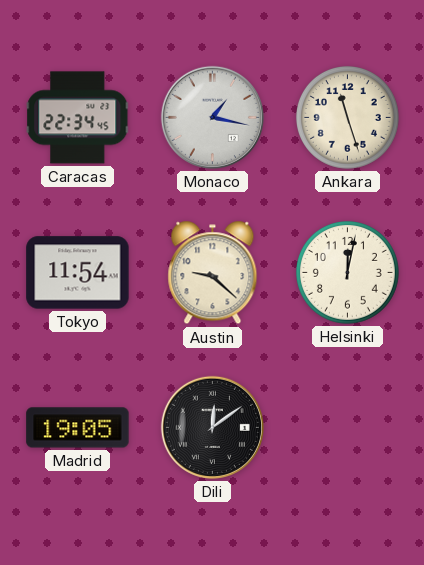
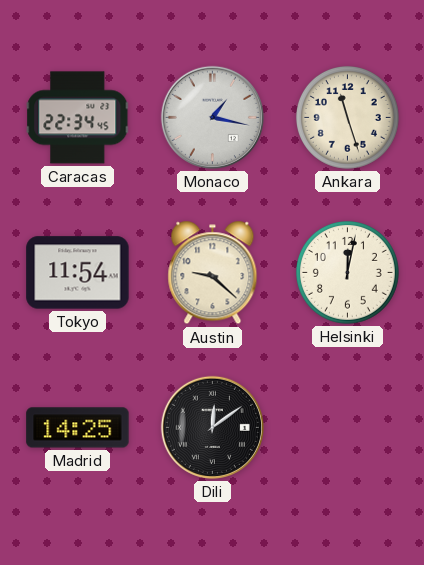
Madrid: 19:05 -> 14:25
